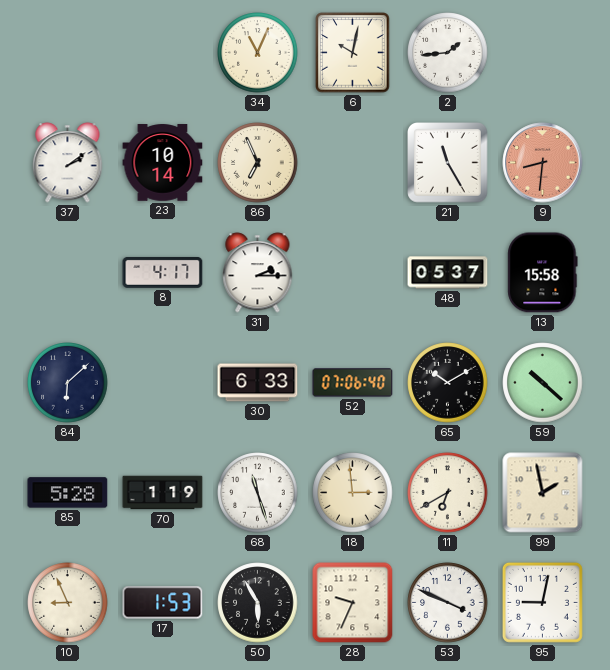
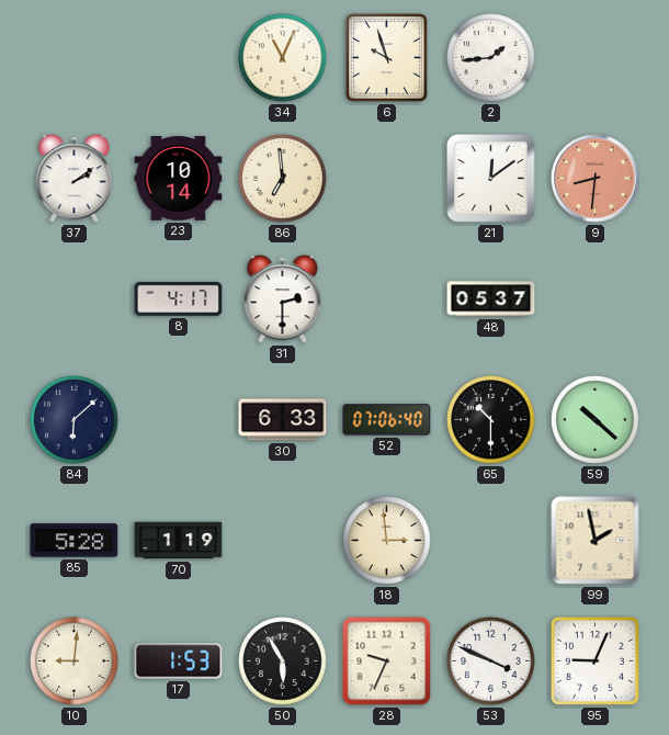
6: 10:02 -> 9:57
86: 6:56 -> 6:59
21: 11:25 -> 12:09
31: 2:15 -> 2:30
13: 15:58 -> none
65: 10:10 -> 10:30
68: 11:27 -> none
11: 6:40 -> none
10: 8:56 -> 9:01
95: 9:02 -> 9:04
